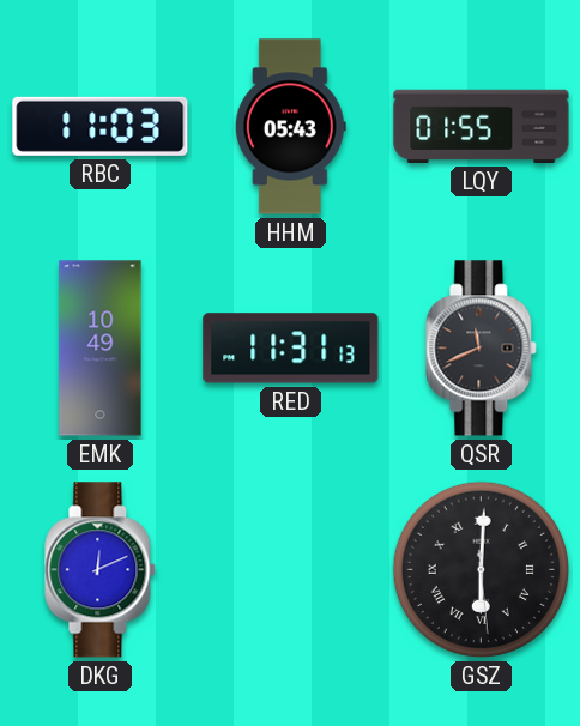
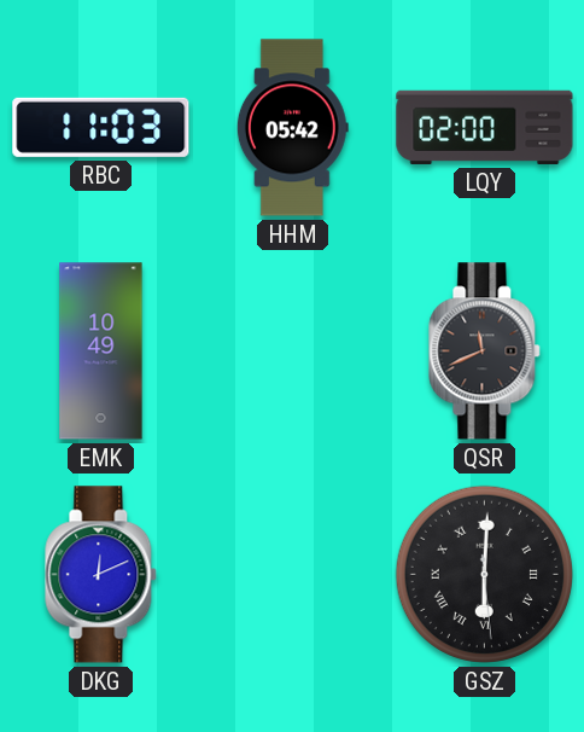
HHM: 05:43 -> 05:42
LQY: 01:55 -> 02:00
RED: 11:31 -> none
